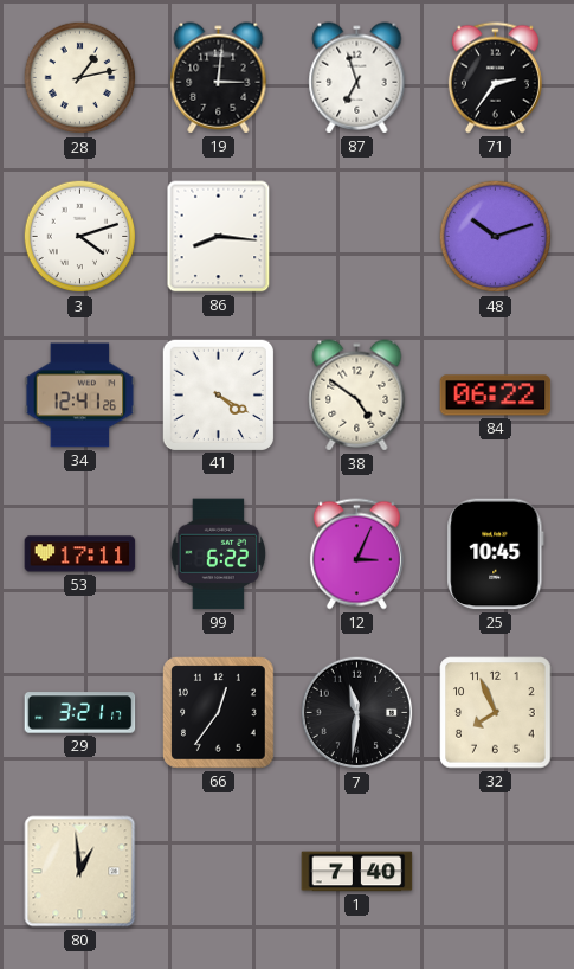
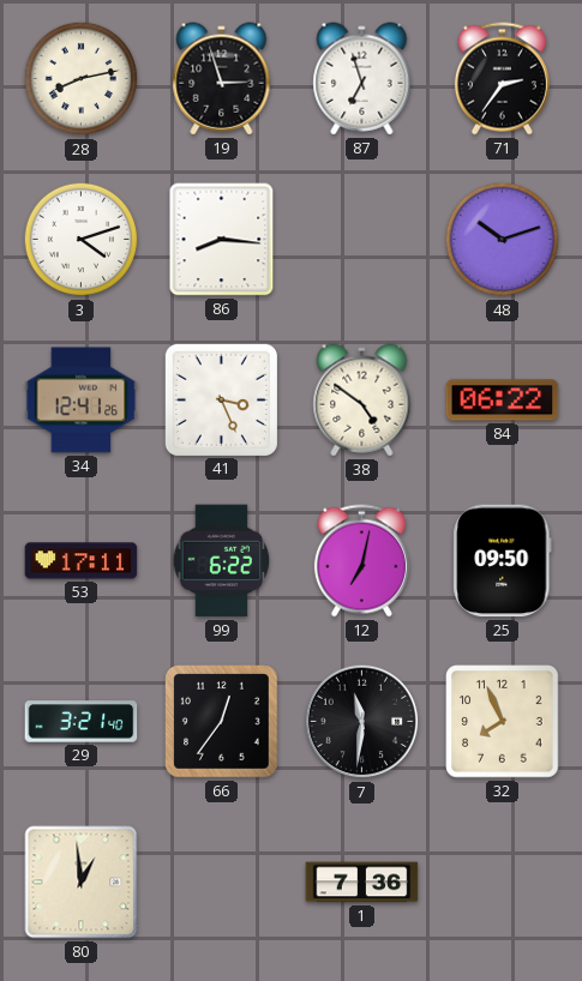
28: 1:13 -> 8:13
19: 3:01 -> 2:57
41: 4:20 -> 3:26
12: 3:04 -> 7:02
25: 10:45 -> 09:50
29: 3:21:17 -> 3:21:40
1: 7:40 -> 7:36
